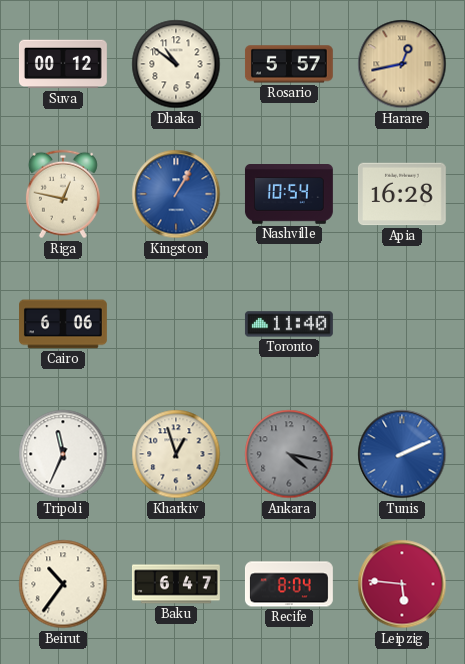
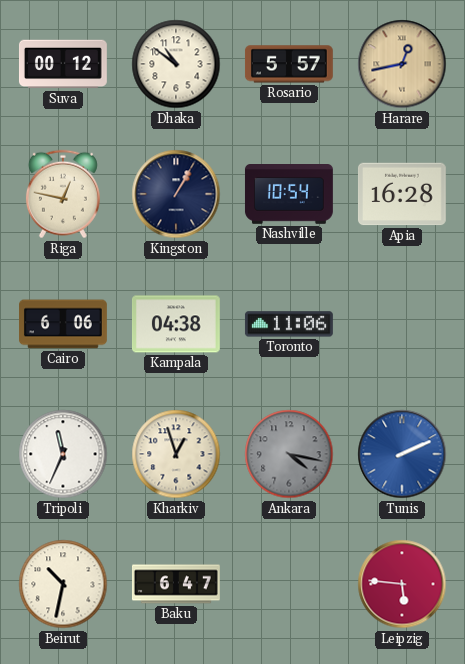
Kingston dial: blue -> navy
Kampala: none -> 04:38
Toronto: 11:40 -> 11:06
Beirut: 10:36 -> 10:32
Recife: 8:04 -> none
